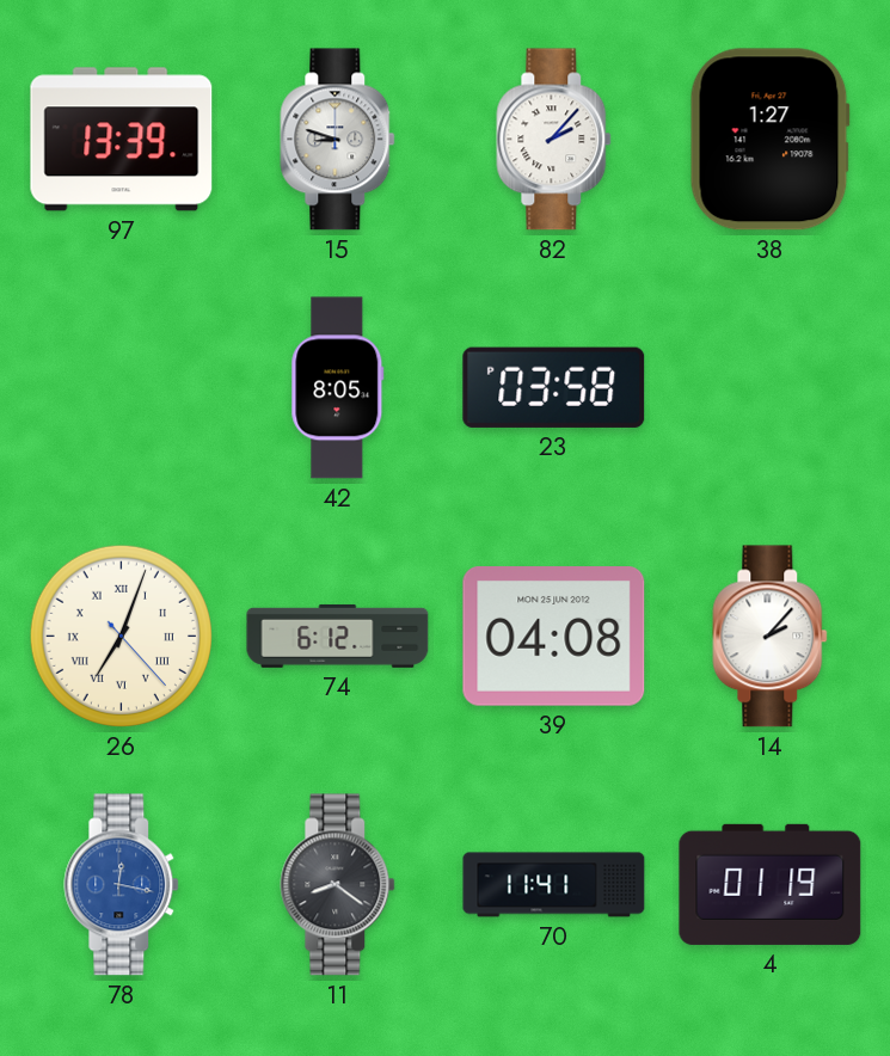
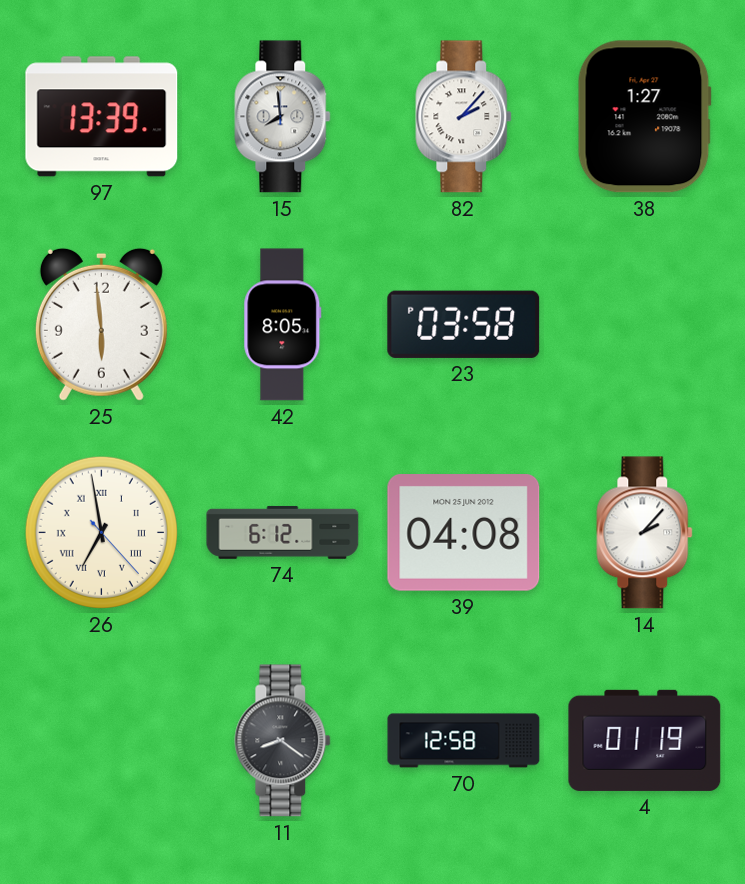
15: 8:48 -> 7:59
25: none -> 5:59
26: 7:03 -> 6:58
78: 12:17 -> none
70: 11:41 -> 12:58
